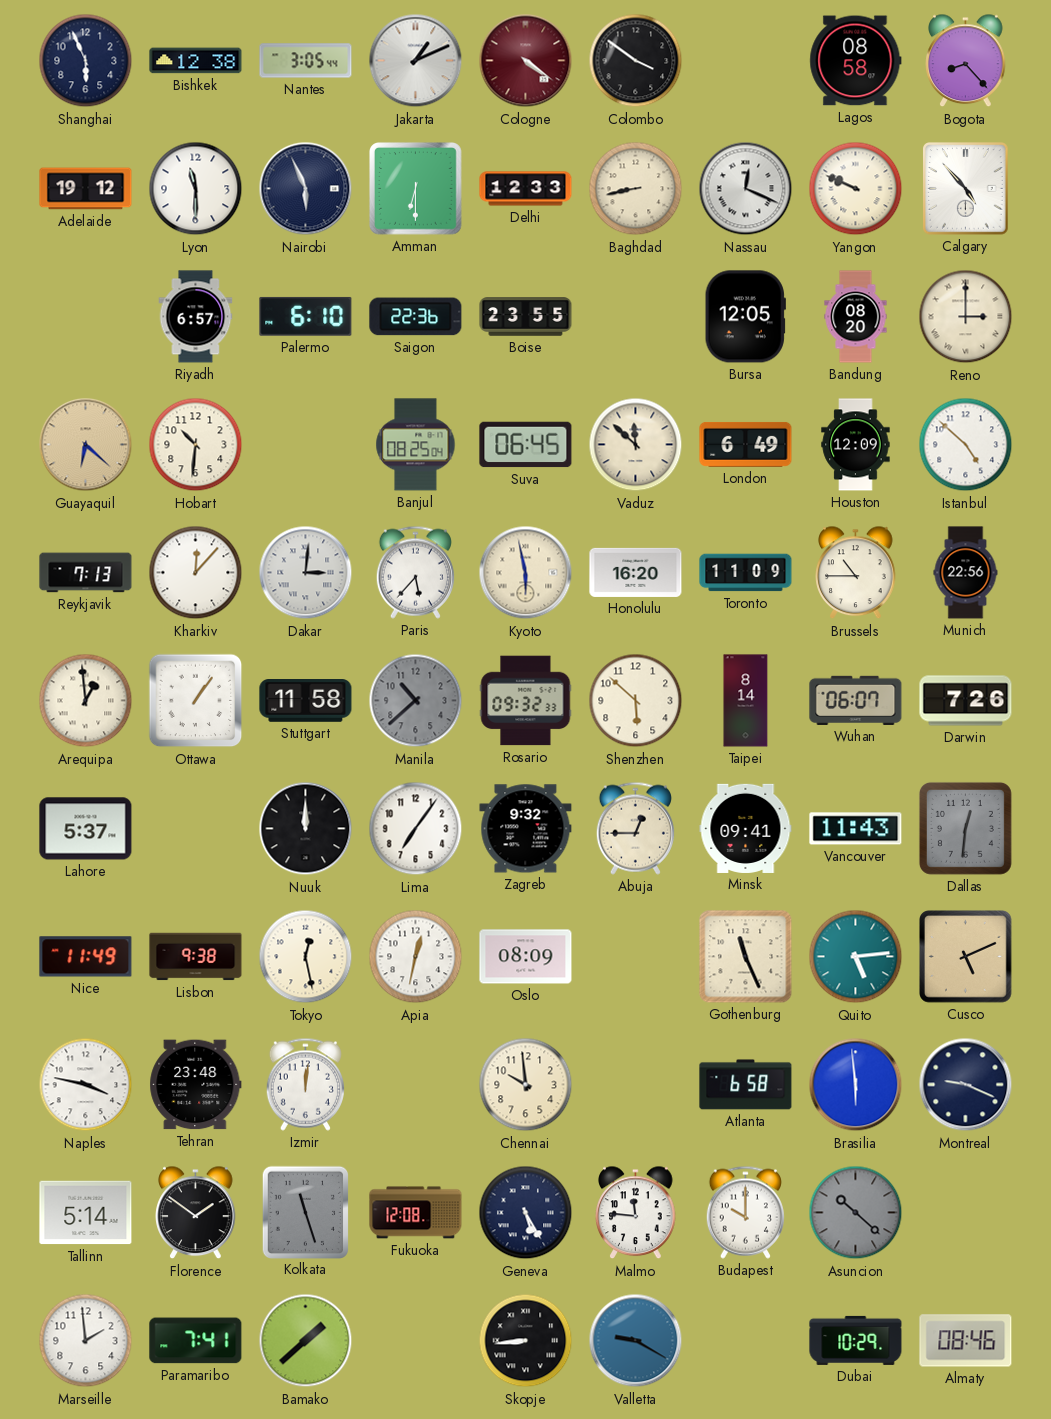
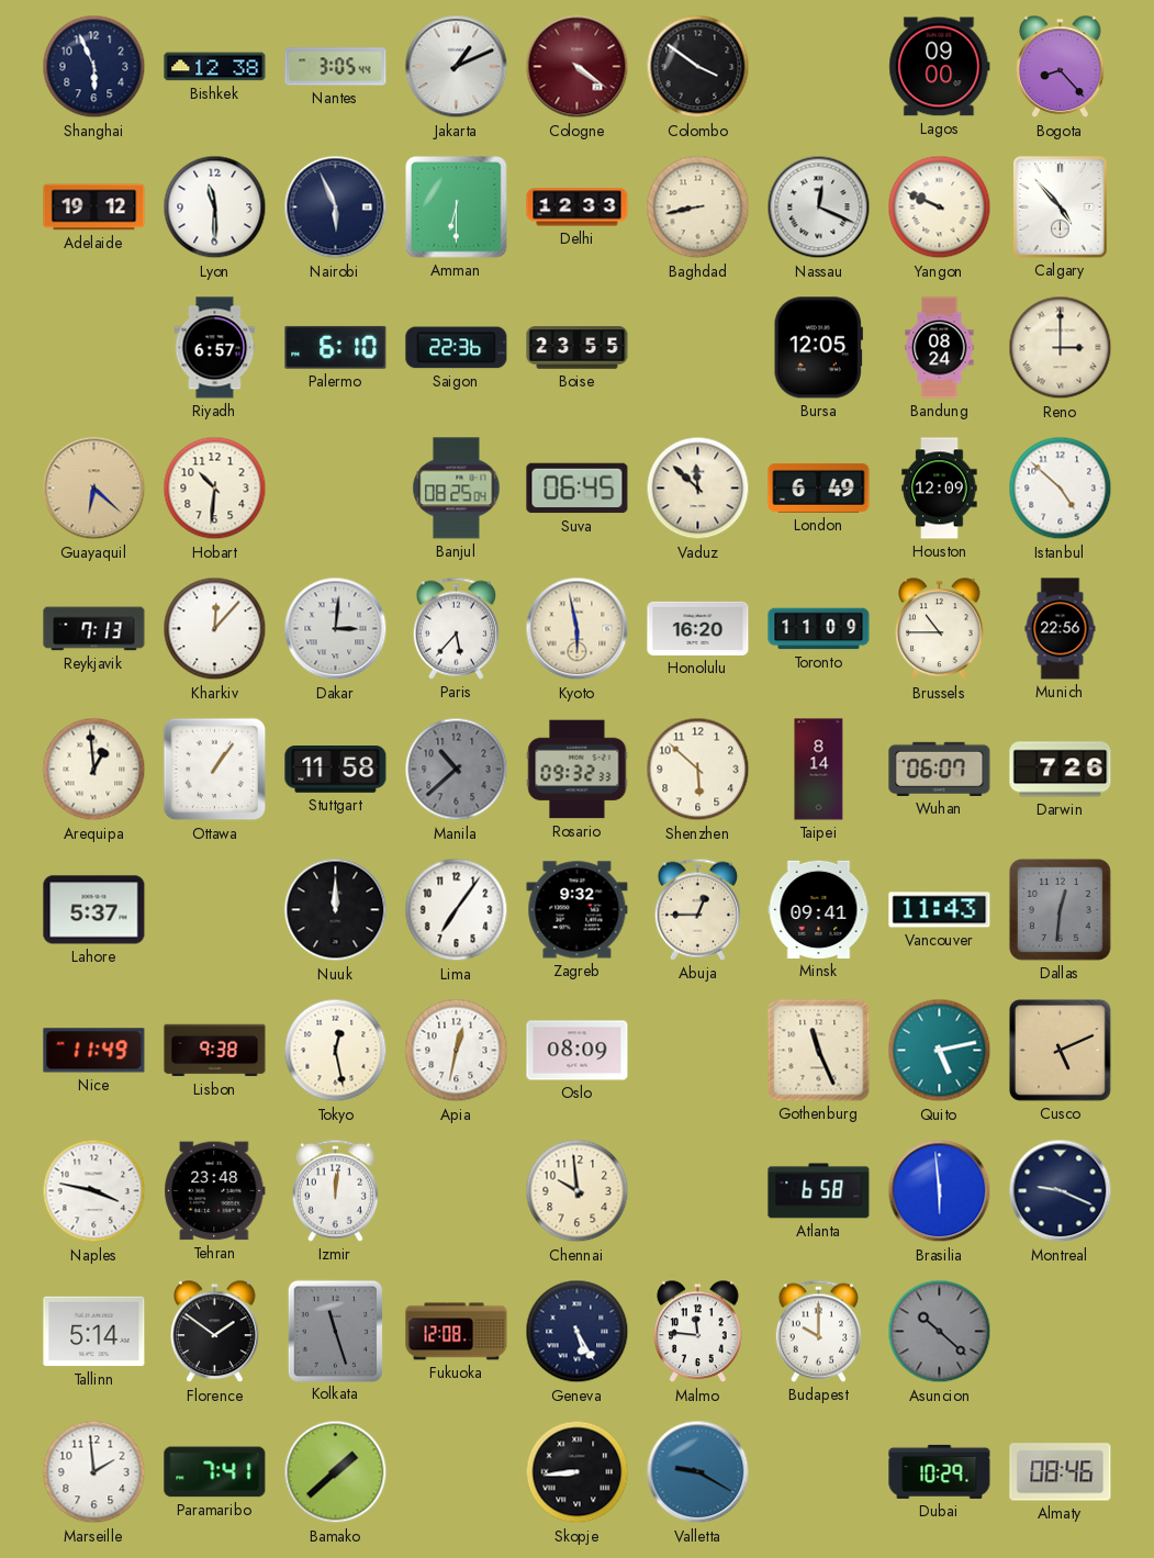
Lagos: 08:58 -> 09:00
Bandung: 08:20 -> 08:24
Quito: 5:14 -> 5:13
